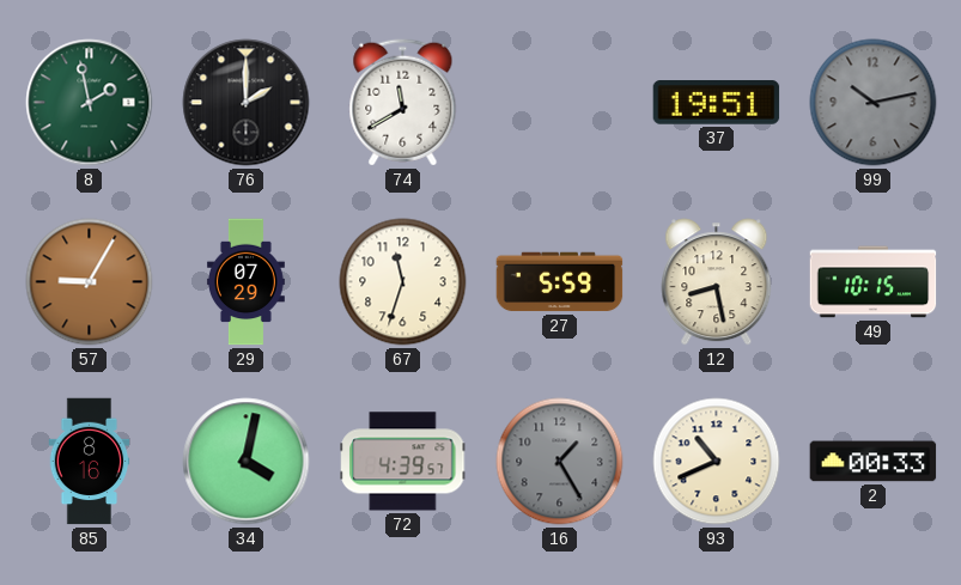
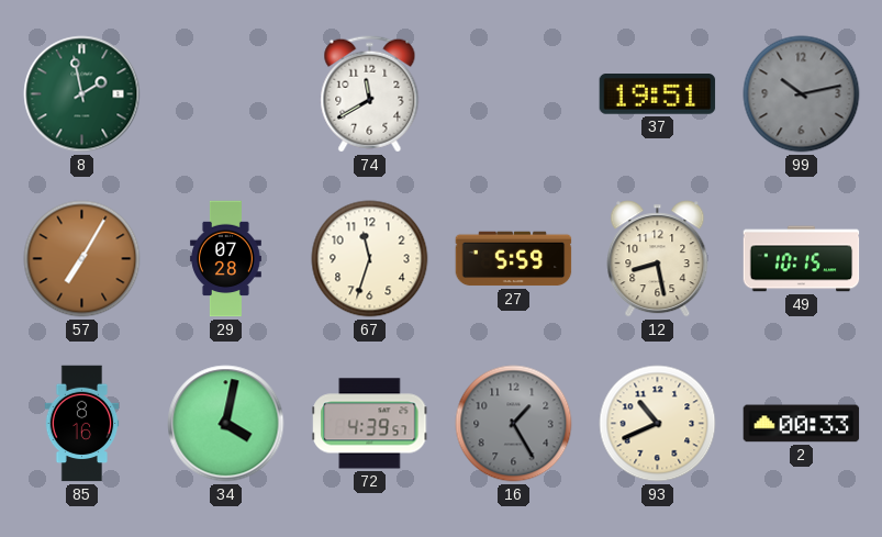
76: 2:00 -> none
57: 9:05 -> 7:05
29: 07:29 -> 07:28
